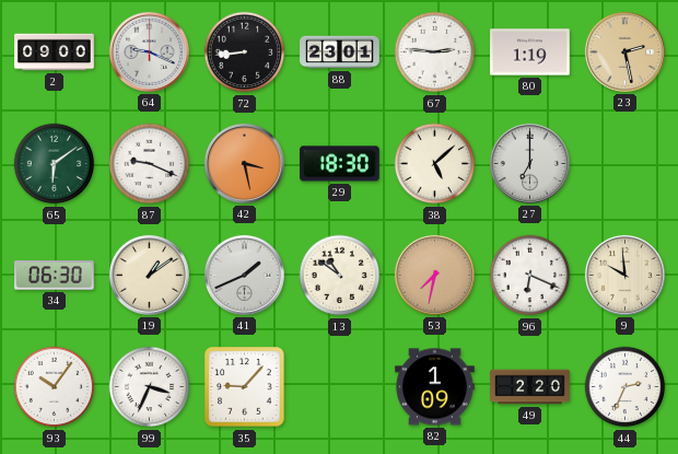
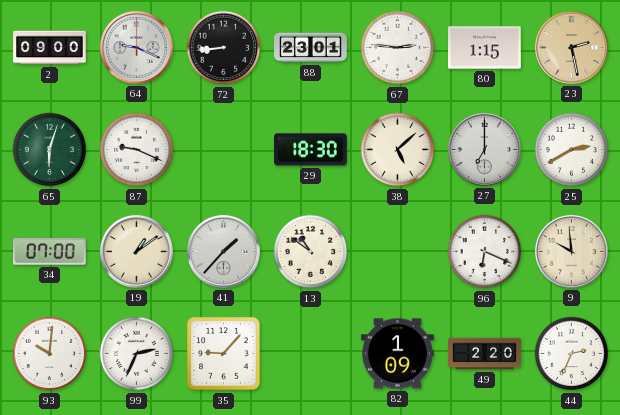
80: 1:19 -> 1:15
65: 6:09 -> 6:03
42: 3:28 -> none
25: none -> 2:40
34: 06:30 -> 07:00
41: 1:41 -> 1:37
53: 7:32 -> none
93: 10:06 -> 10:01
99: 3:34 -> 2:34
